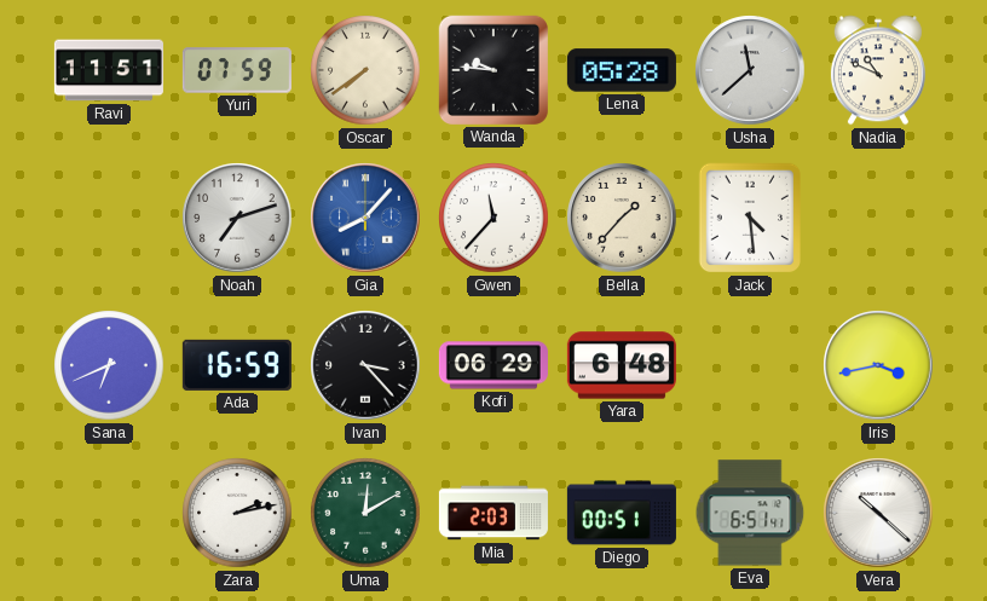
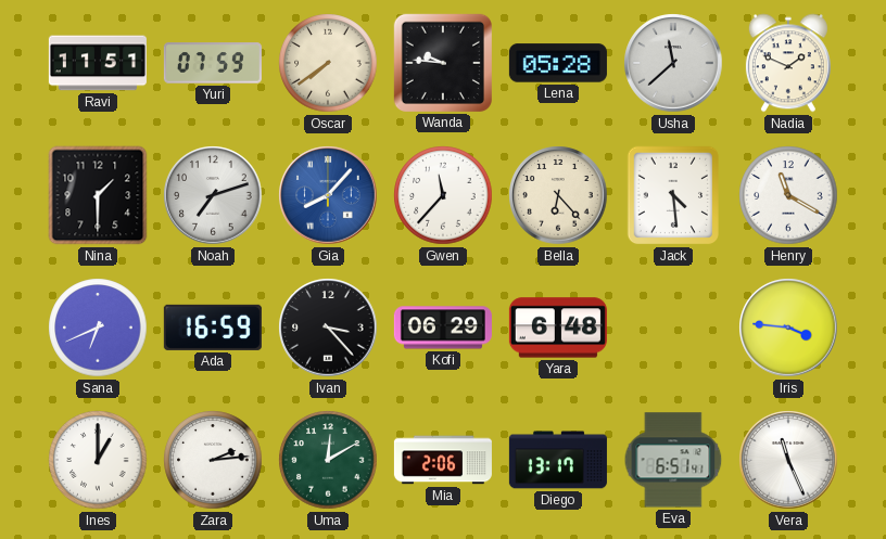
Nadia: 10:49 -> 1:49
Nina: none -> 1:30
Bella: 1:37 -> 6:23
Henry: none -> 11:20
Iris: 3:43 -> 3:46
Ines: none -> 1:00
Zara: 2:13 -> 2:14
Mia: 2:03 -> 2:06
Diego: 00:51 -> 13:17
Vera: 10:22 -> 11:26
